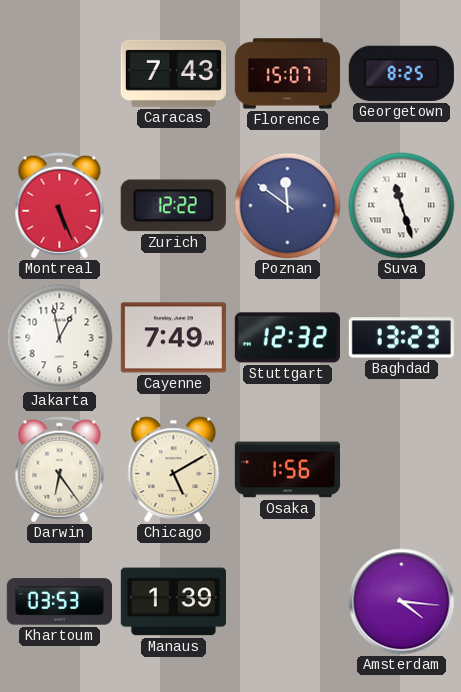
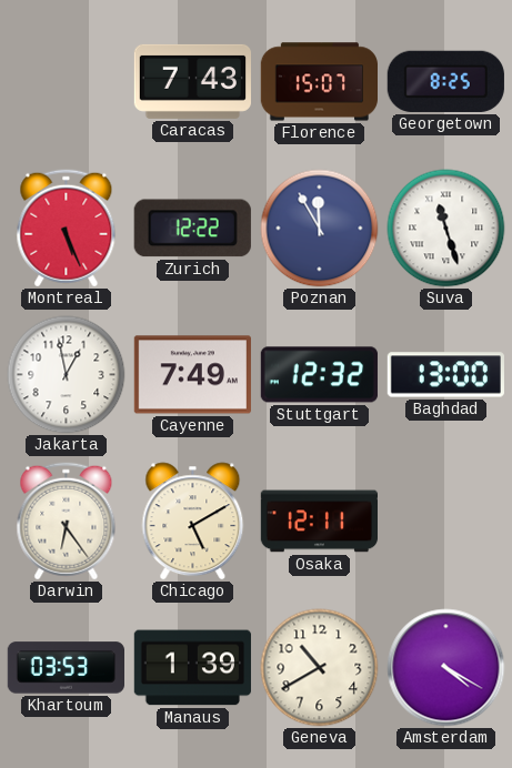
Poznan: 11:51 -> 11:55
Baghdad: 13:23 -> 13:00
Osaka: 1:56 -> 12:11
Geneva: none -> 10:40
Amsterdam: 4:16 -> 4:20
